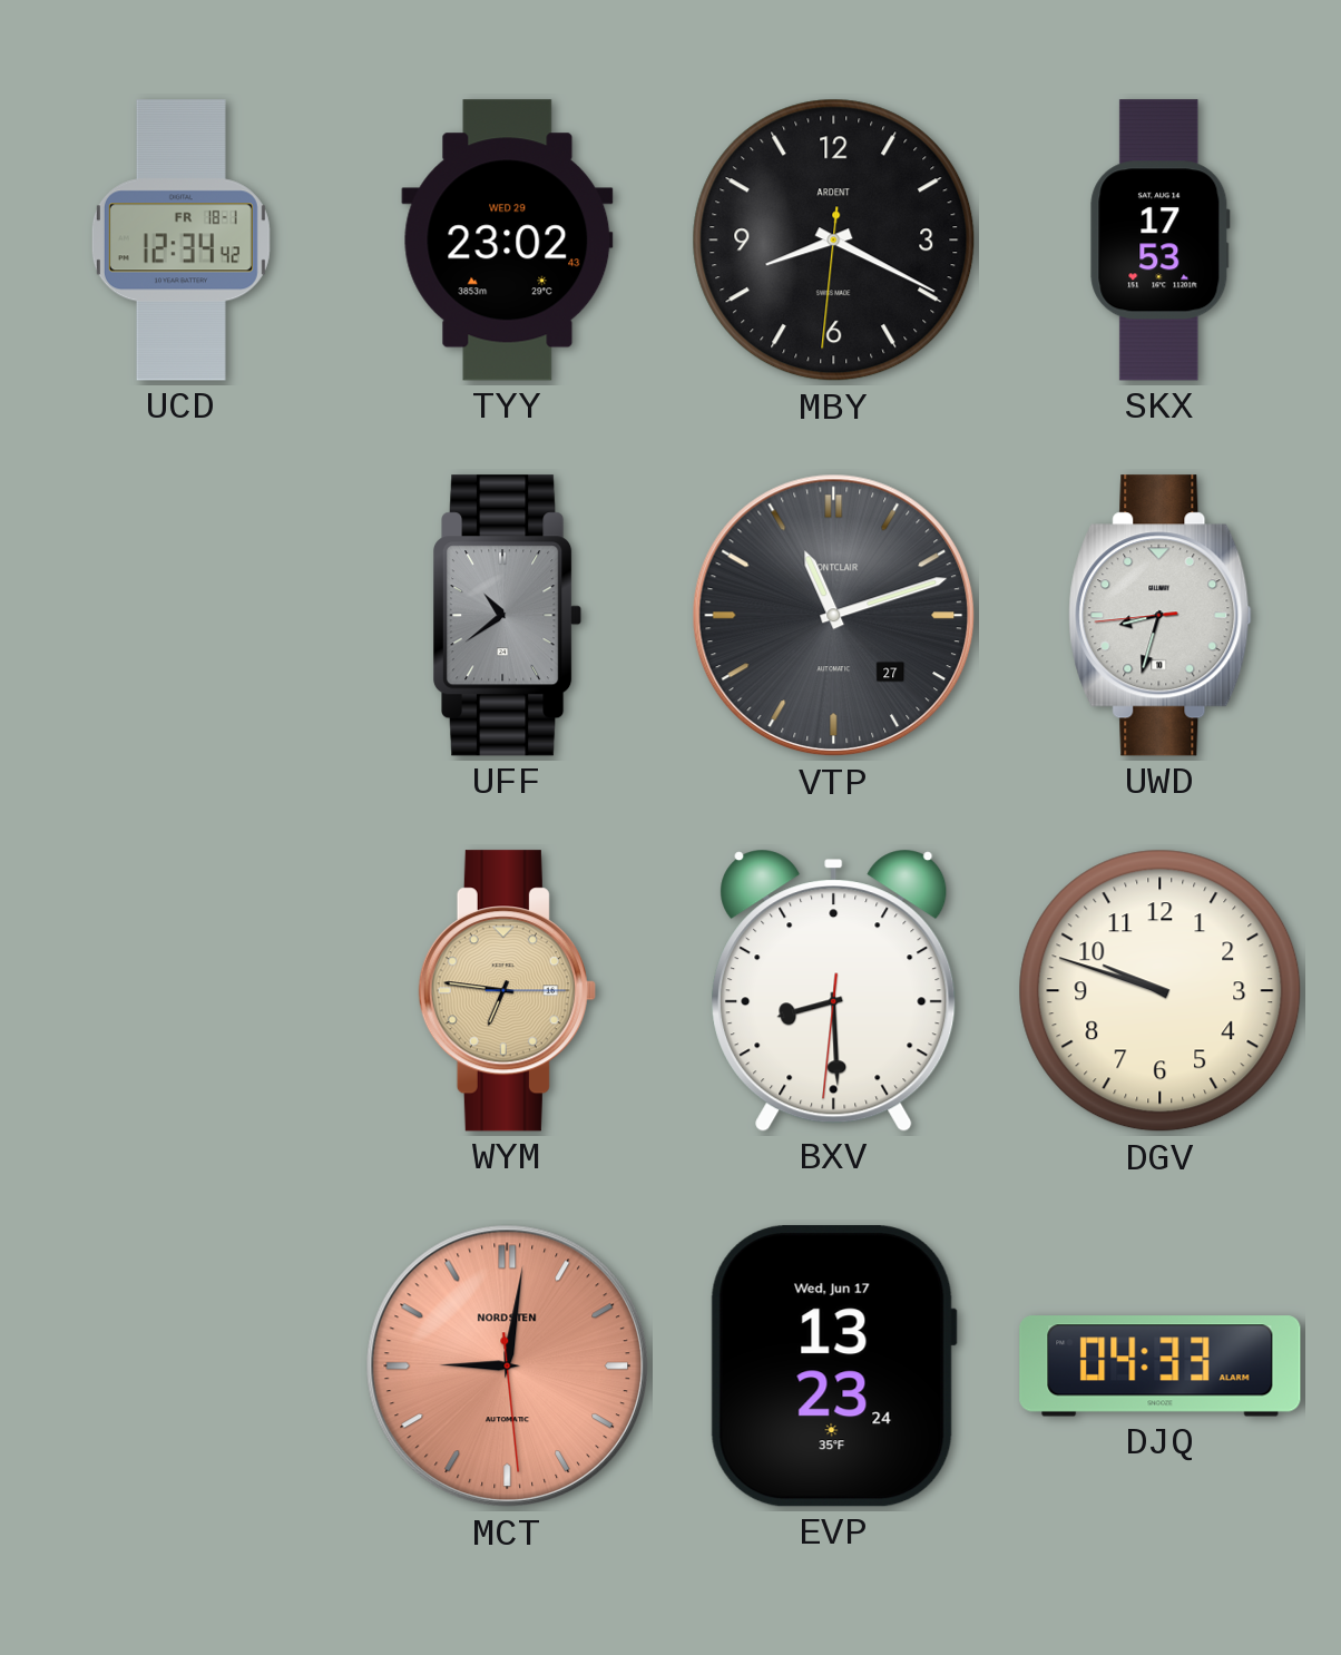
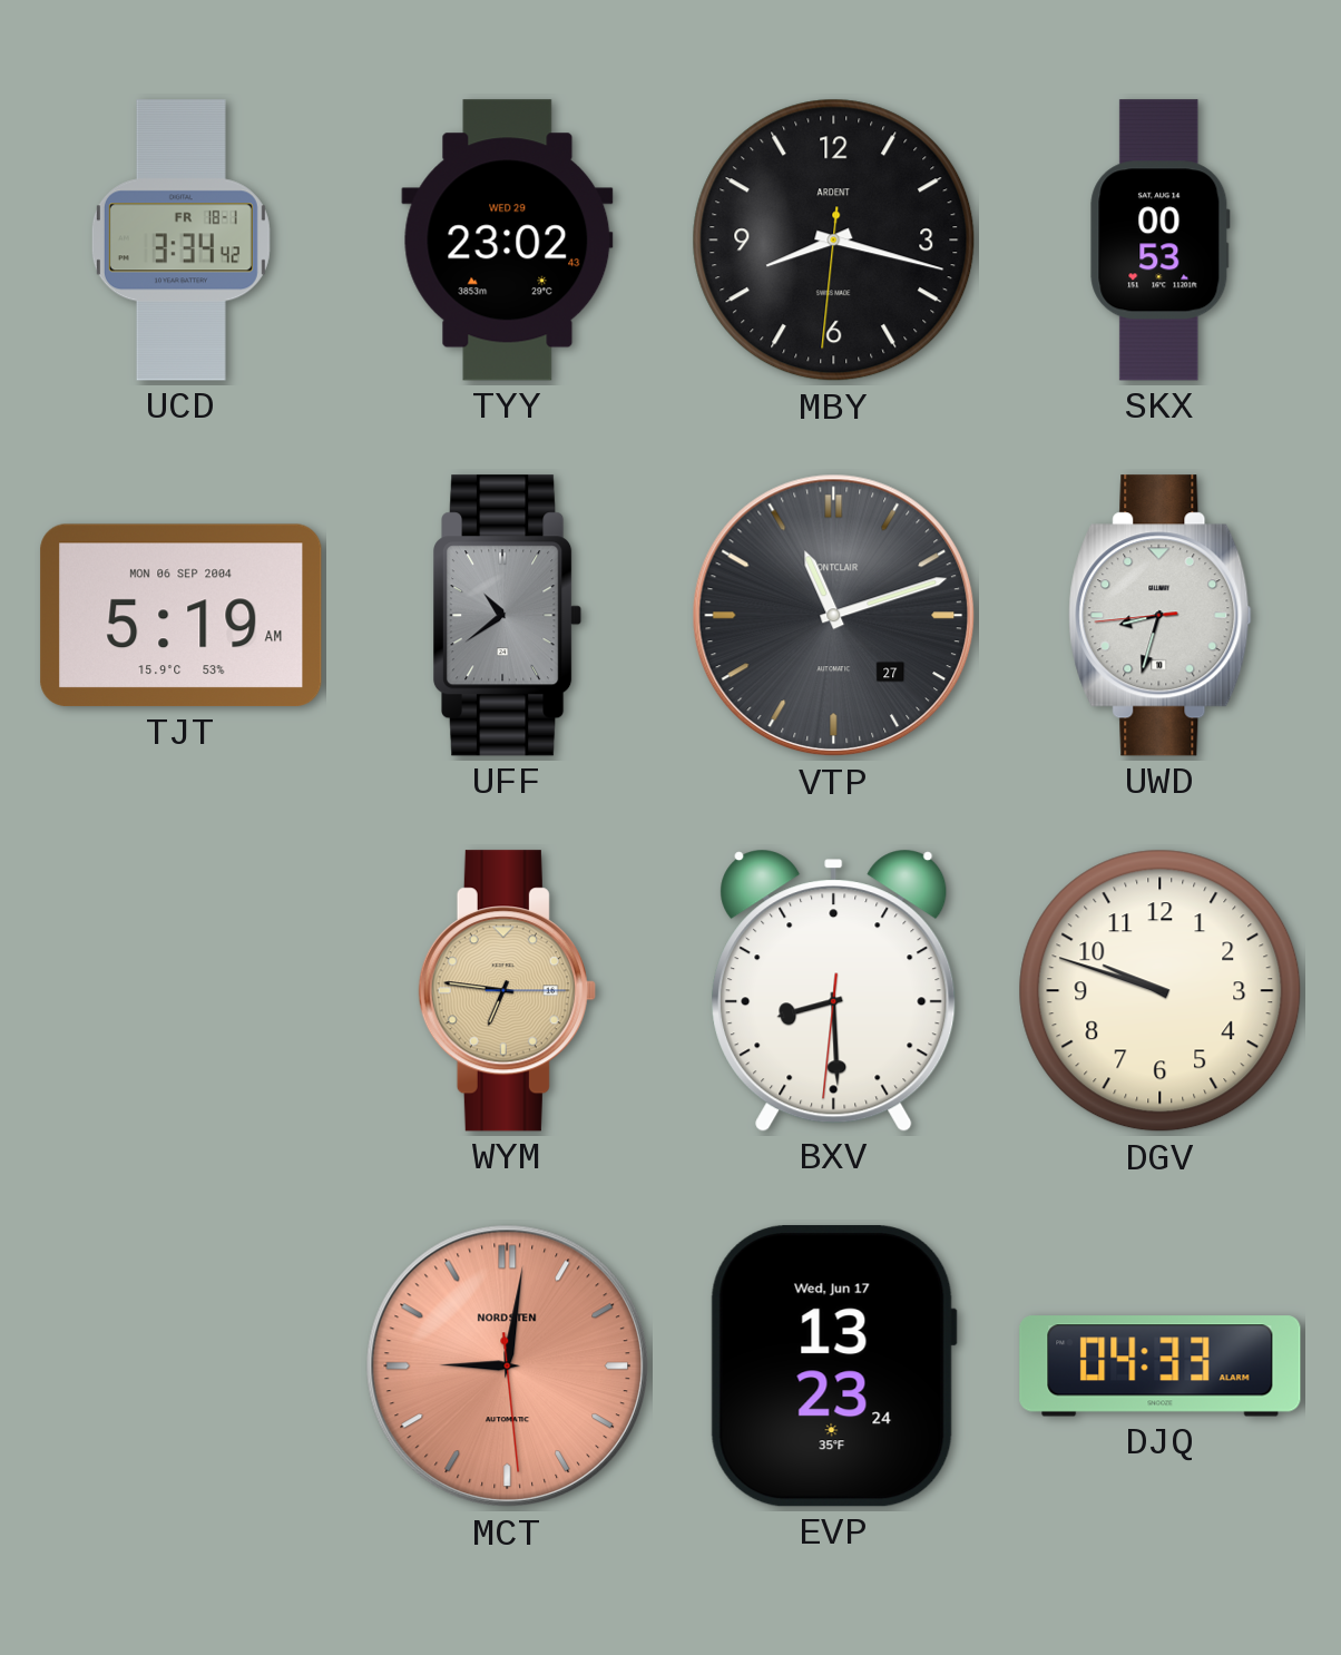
UCD: 12:34 -> 3:34
MBY: 8:19 -> 8:17
SKX: 17:53 -> 00:53
TJT: none -> 5:19
